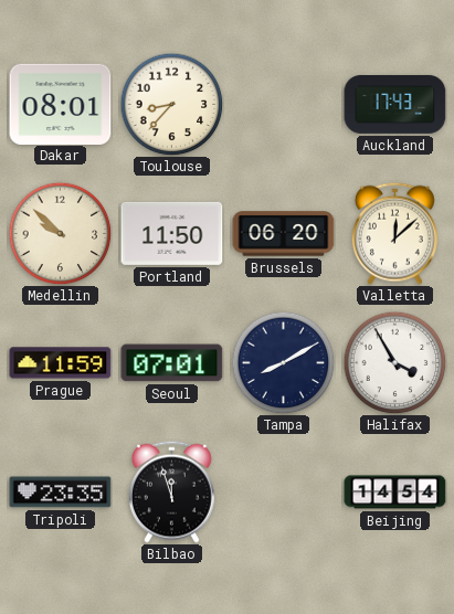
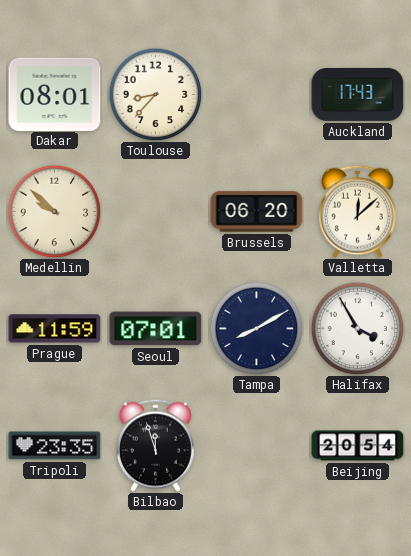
Portland: 11:50 -> none
Beijing: 14:54 -> 20:54
